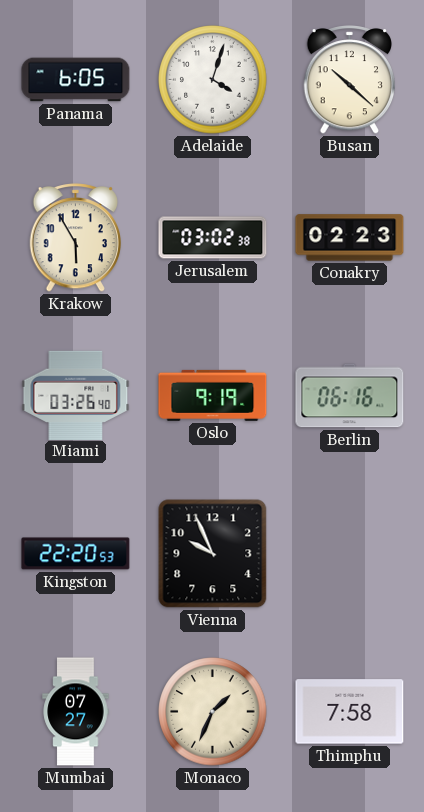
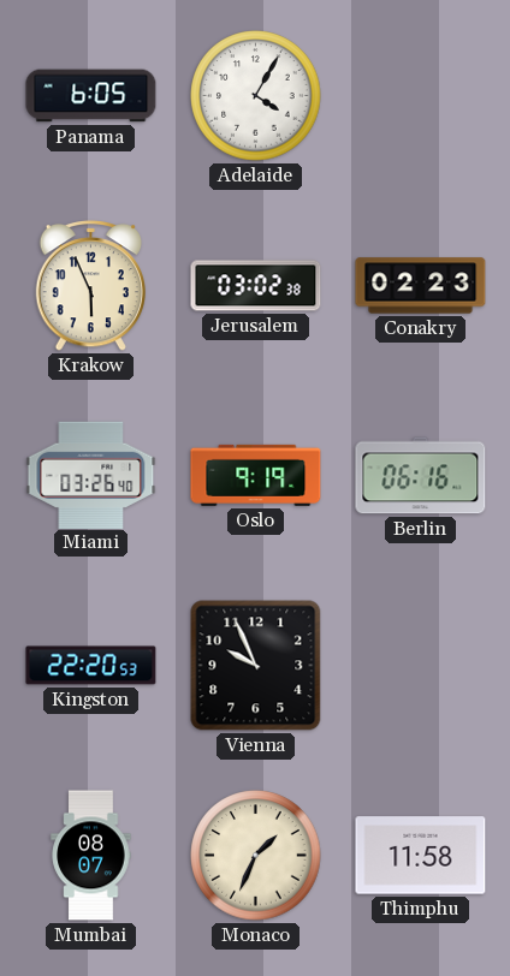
Adelaide: 4:03 -> 4:05
Busan: 10:22 -> none
Krakow: 5:55 -> 5:56
Mumbai: 07:27 -> 08:07
Thimphu: 7:58 -> 11:58
